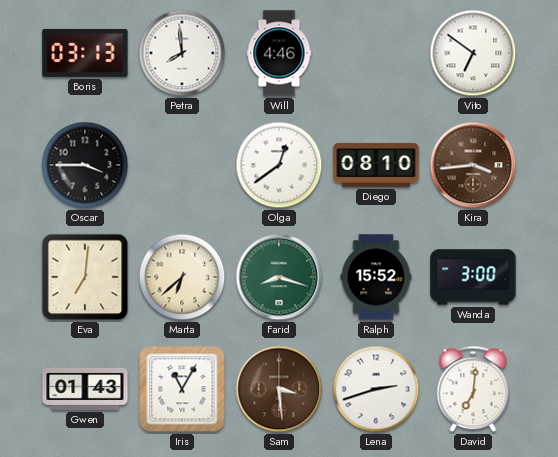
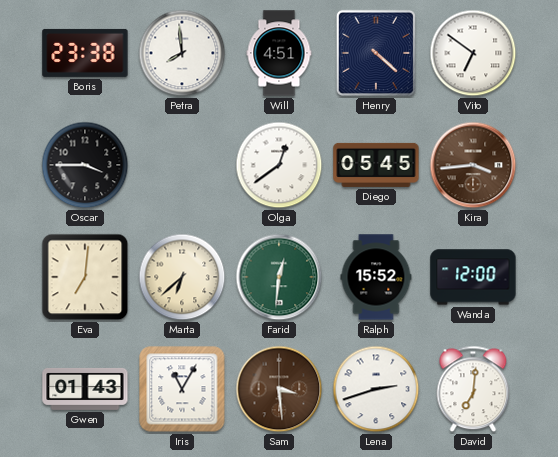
Boris: 03:13 -> 23:38
Will: 4:46 -> 4:51
Henry: none -> 4:22
Diego: 08:10 -> 05:45
Farid: 8:18 -> 12:31
Wanda: 3:00 -> 12:00
